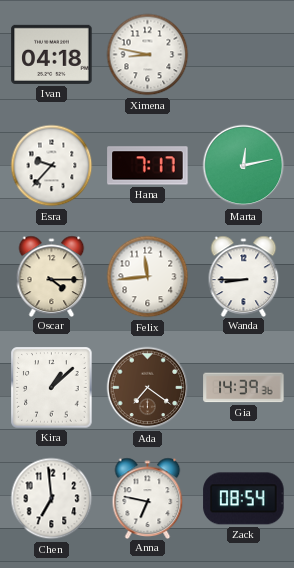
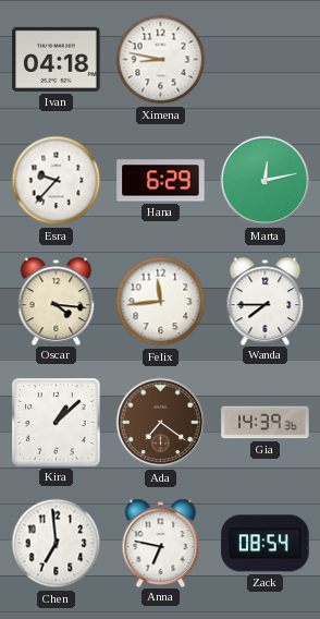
Hana: 7:17 -> 6:29
Oscar: 4:15 -> 4:16
Wanda: 8:45 -> 7:45
